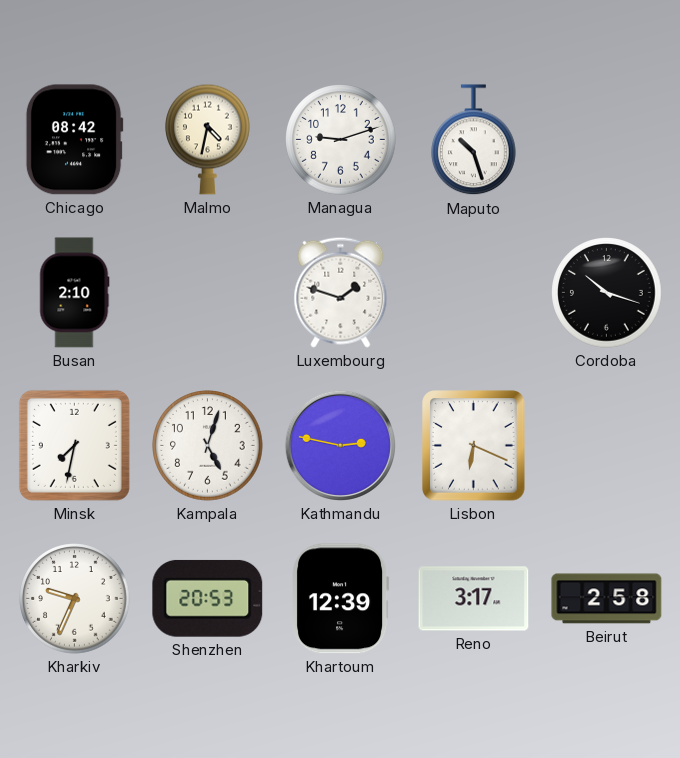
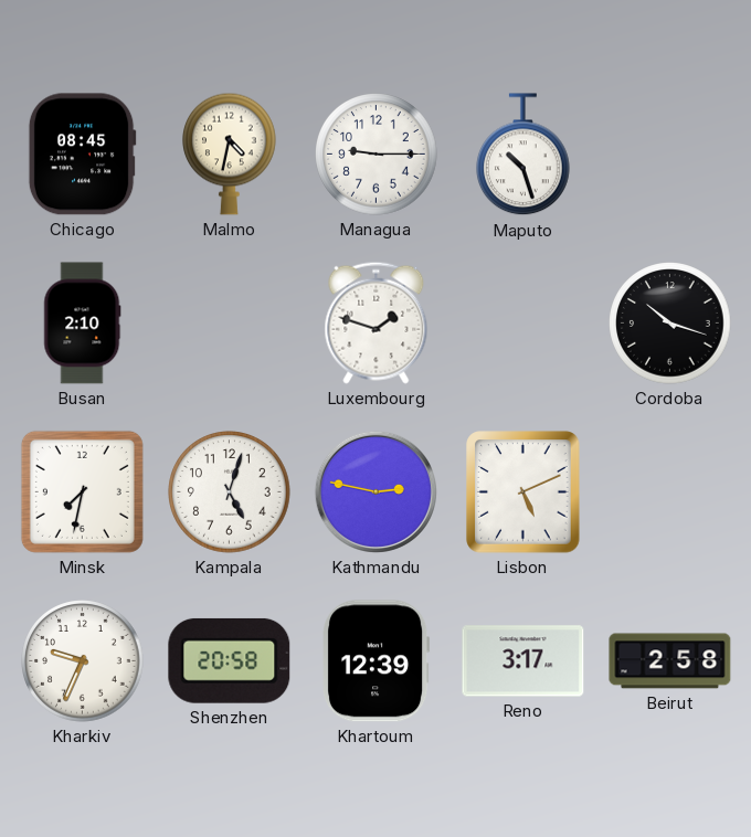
Chicago: 08:42 -> 08:45
Managua: 9:12 -> 9:15
Lisbon: 6:19 -> 5:11
Shenzhen: 20:53 -> 20:58
